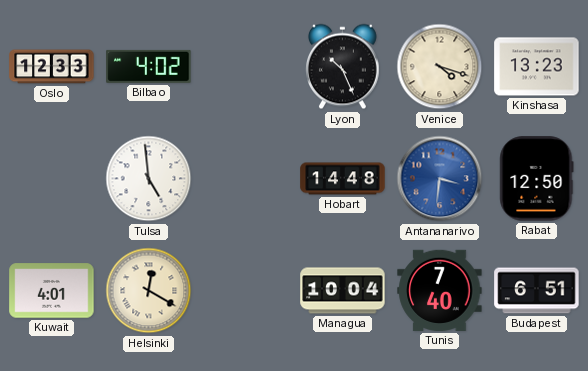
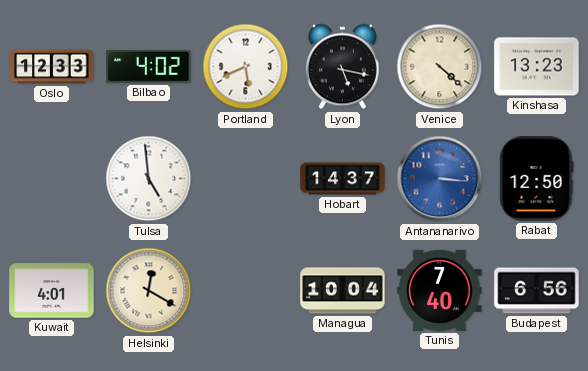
Portland: none -> 5:41
Lyon: 10:26 -> 5:17
Venice: 4:18 -> 4:22
Hobart: 14:48 -> 14:37
Antananarivo: 3:31 -> 3:16
Budapest: 6:51 -> 6:56
